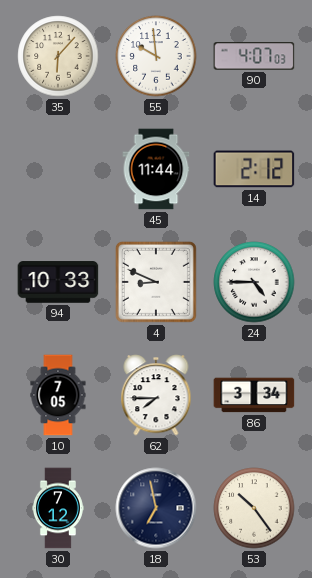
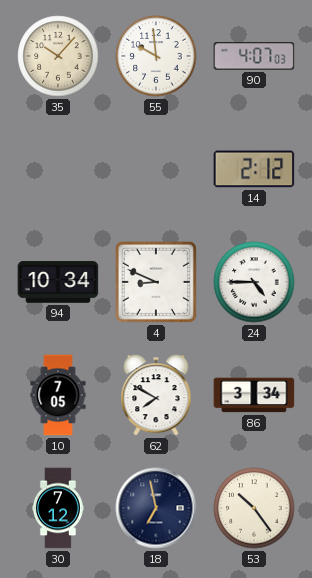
35: 6:07 -> 10:07
45: 11:44 -> none
94: 10:33 -> 10:34
62: 7:45 -> 7:50
